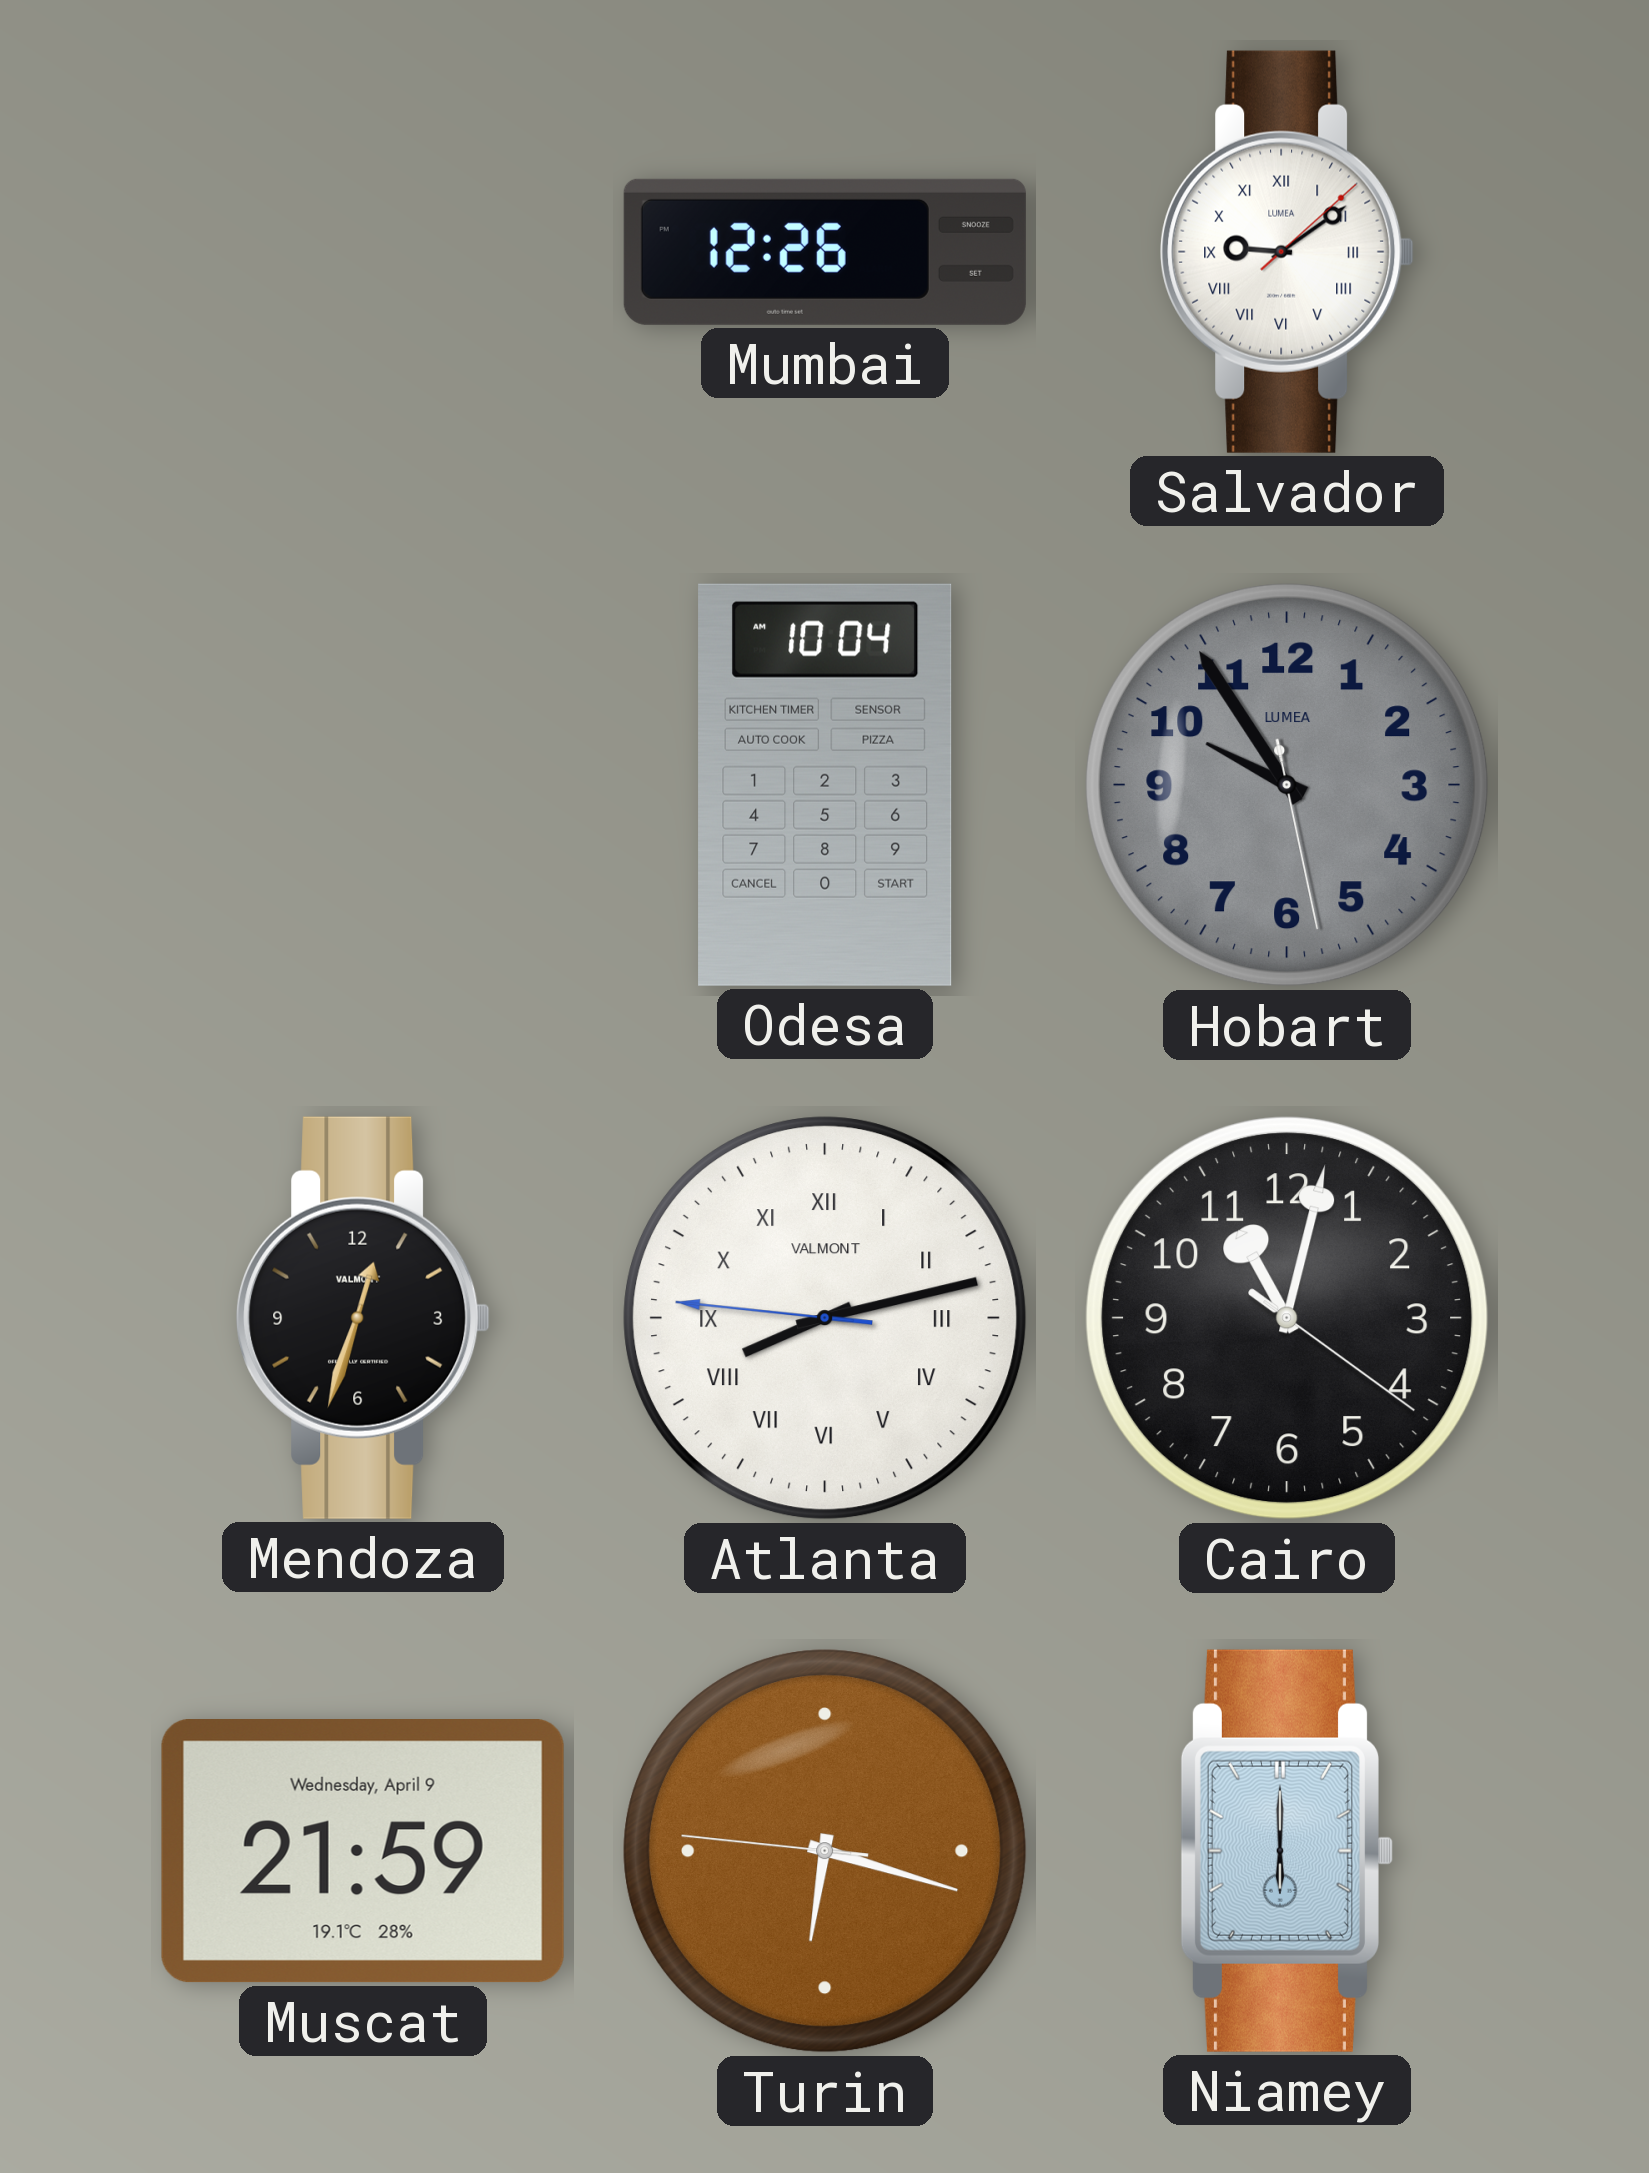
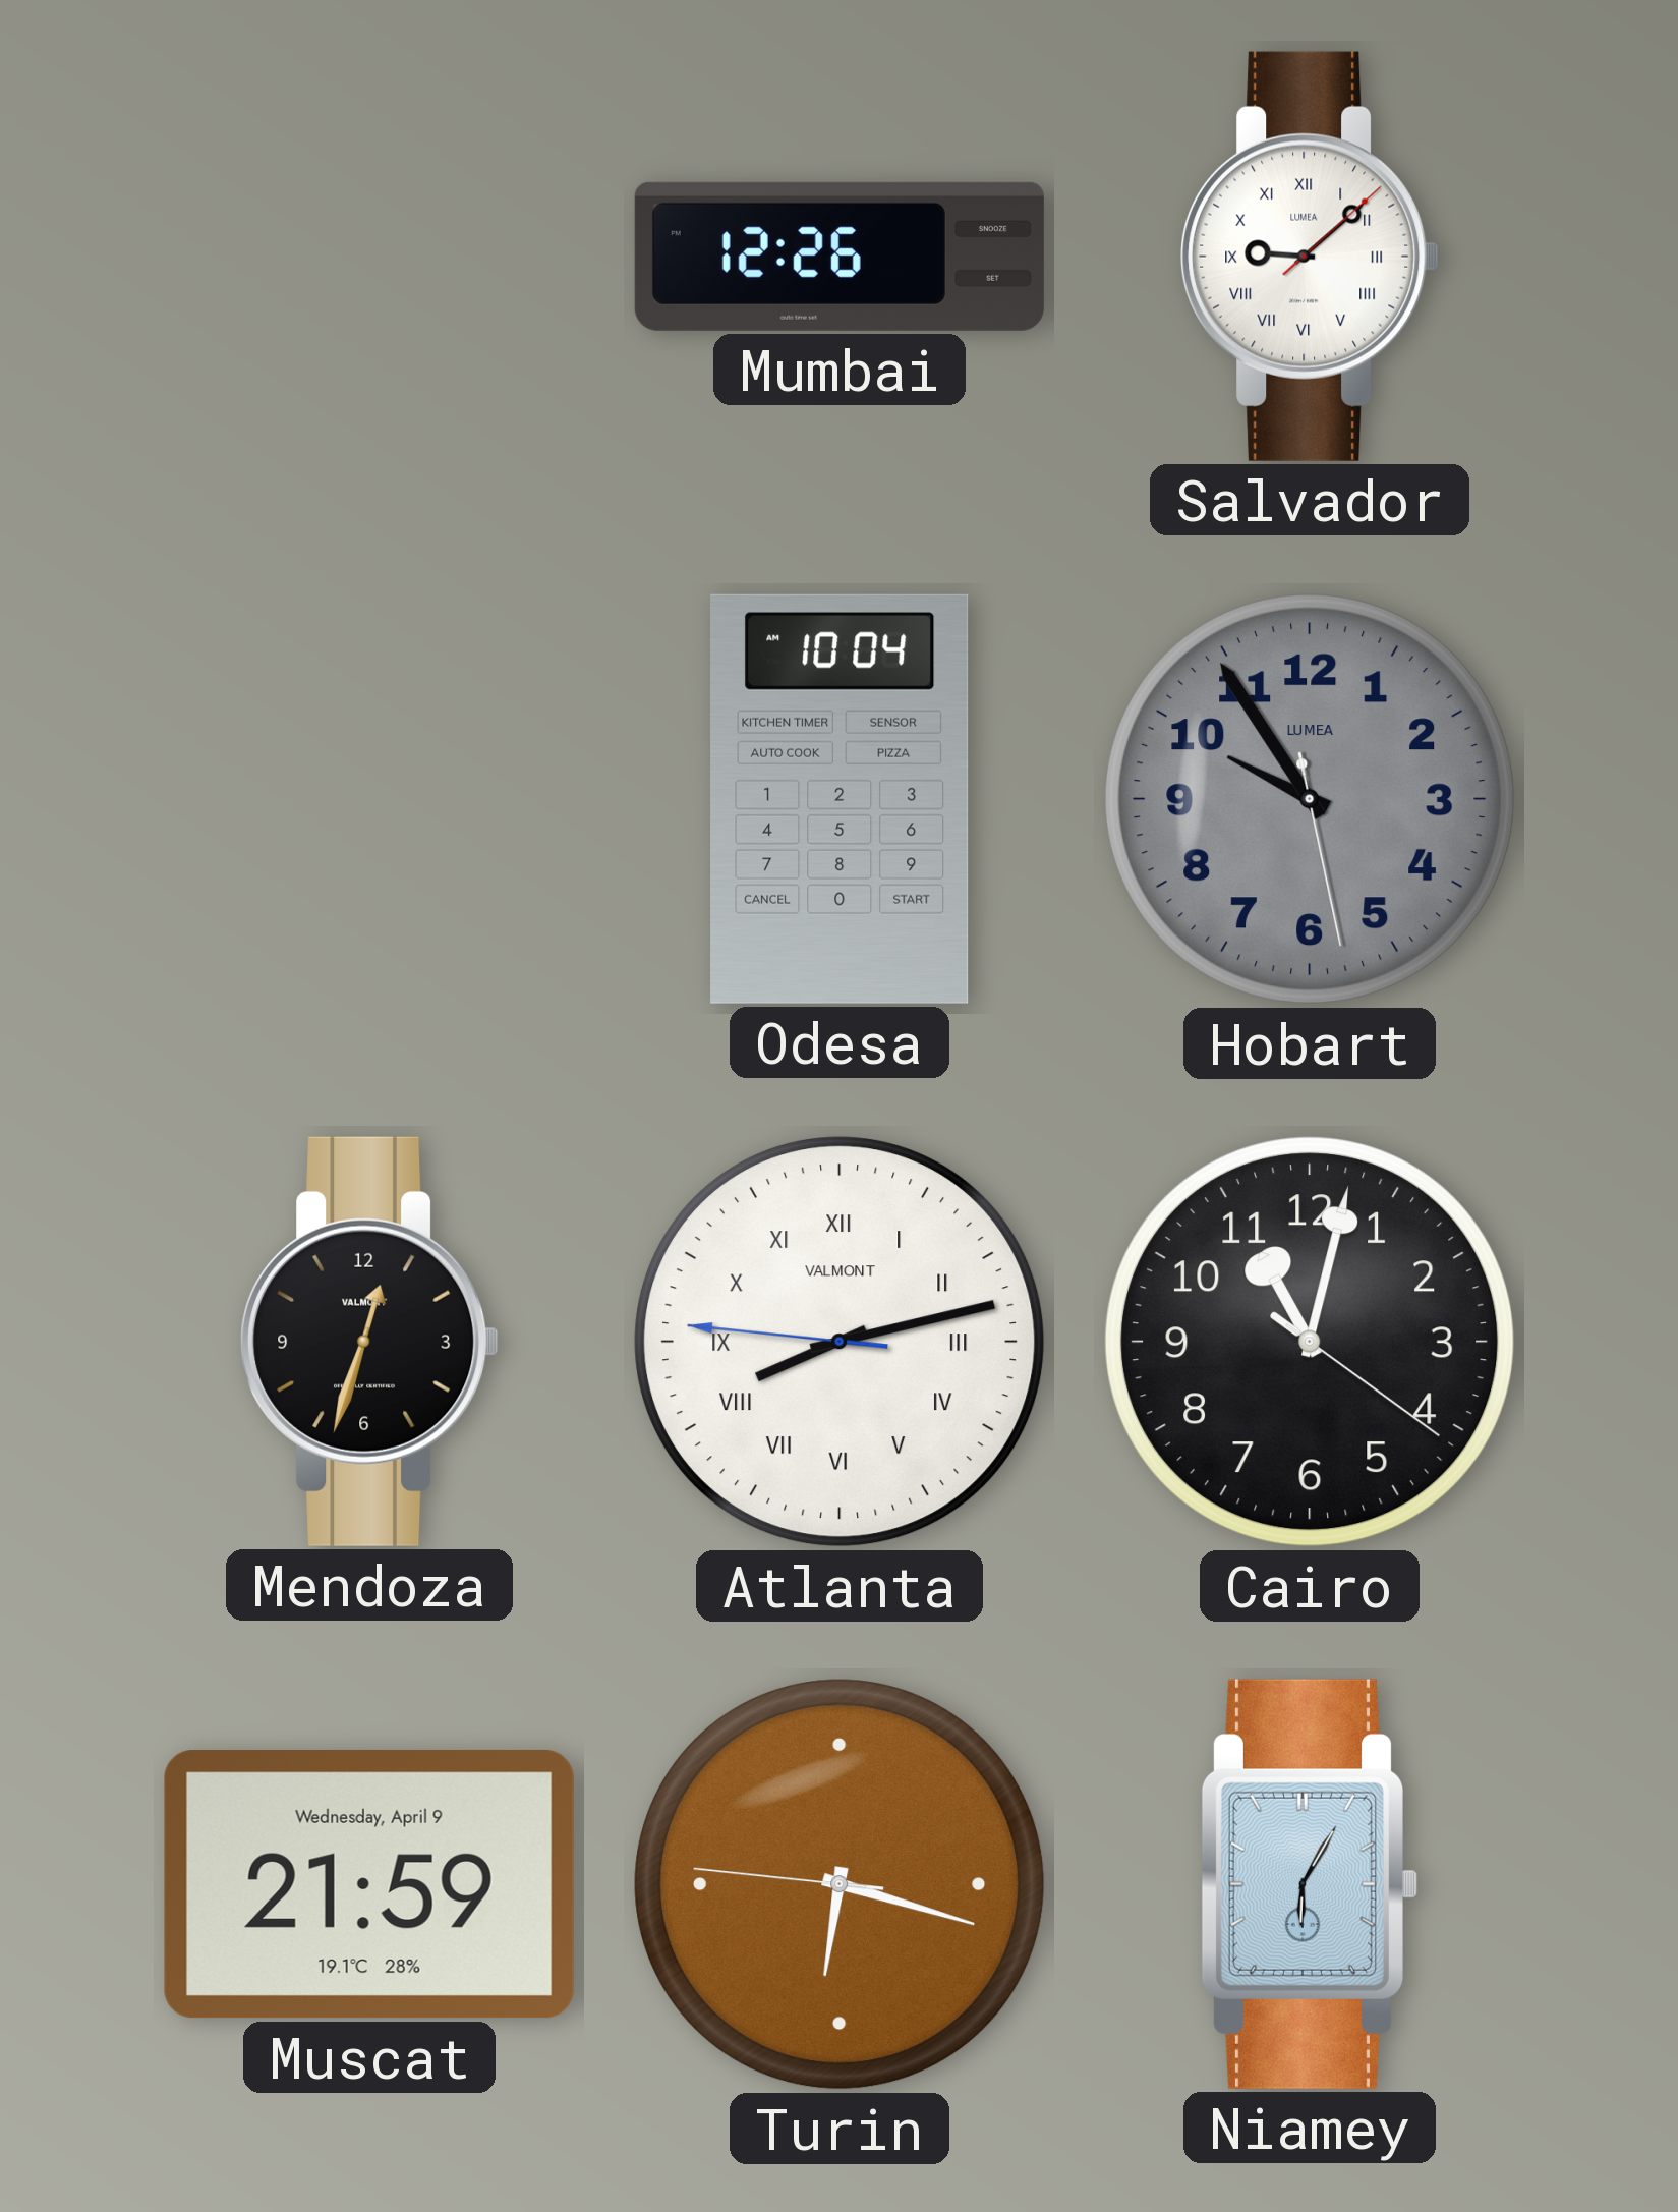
Salvador: 9:09 -> 9:08
Niamey: 6:00 -> 6:05
